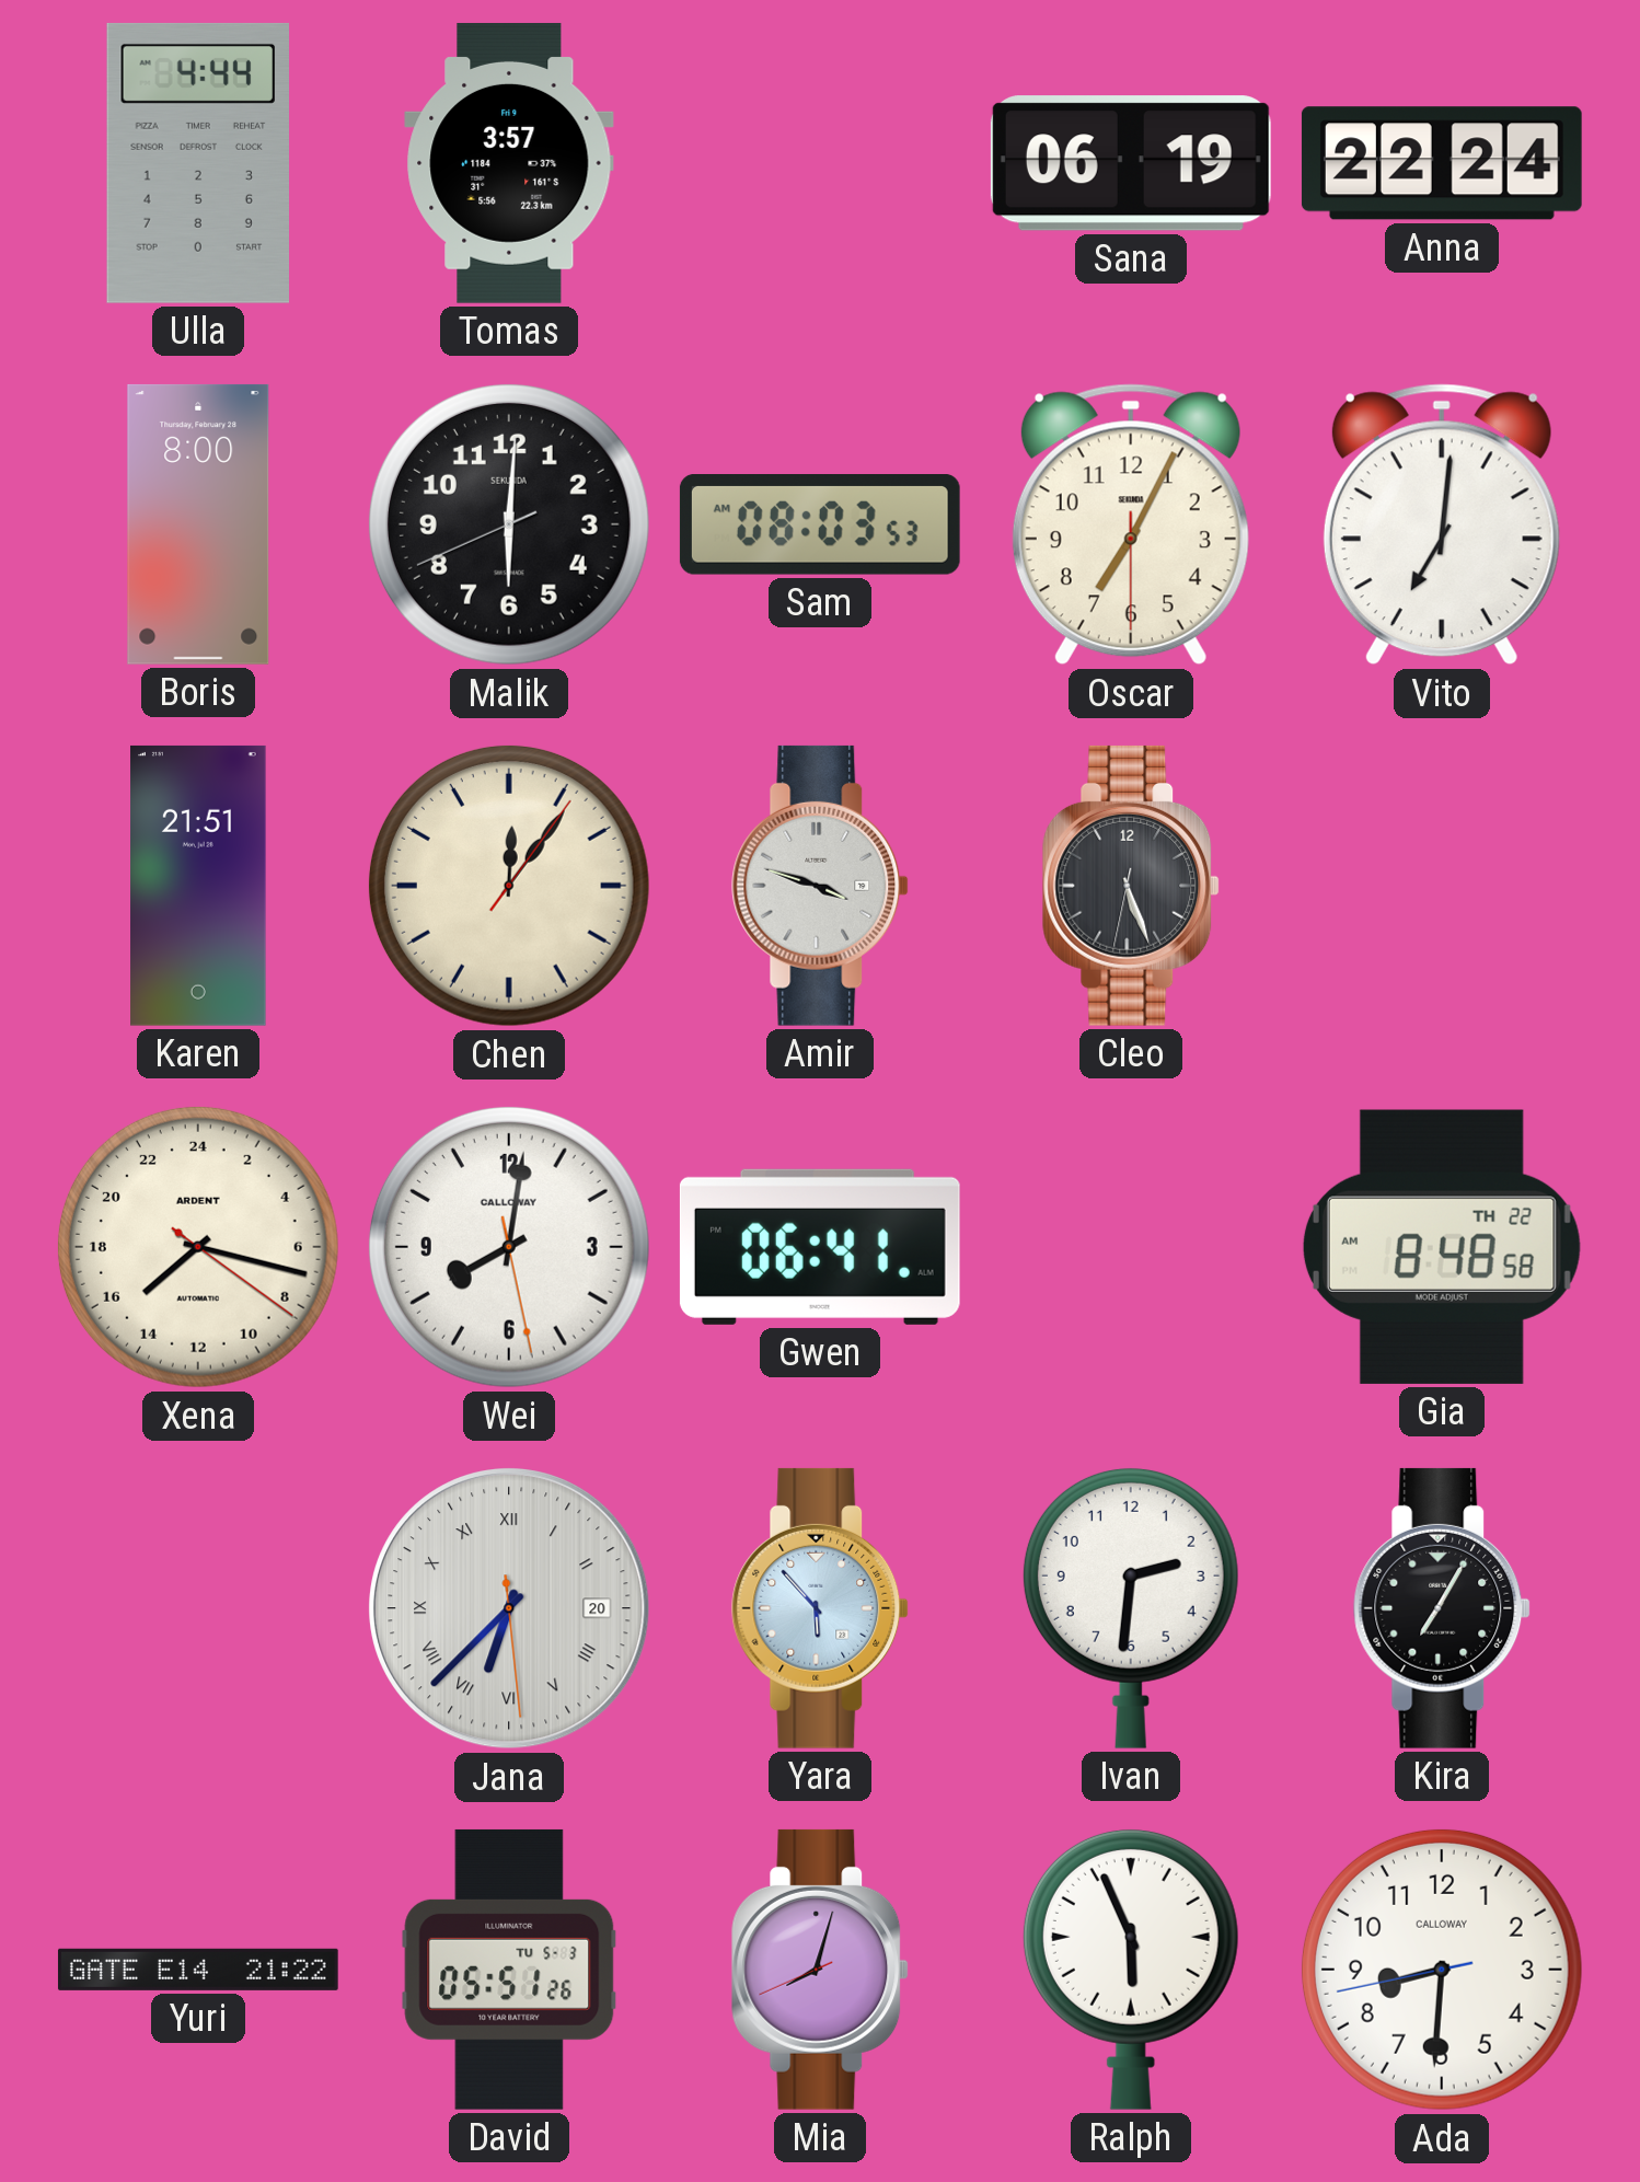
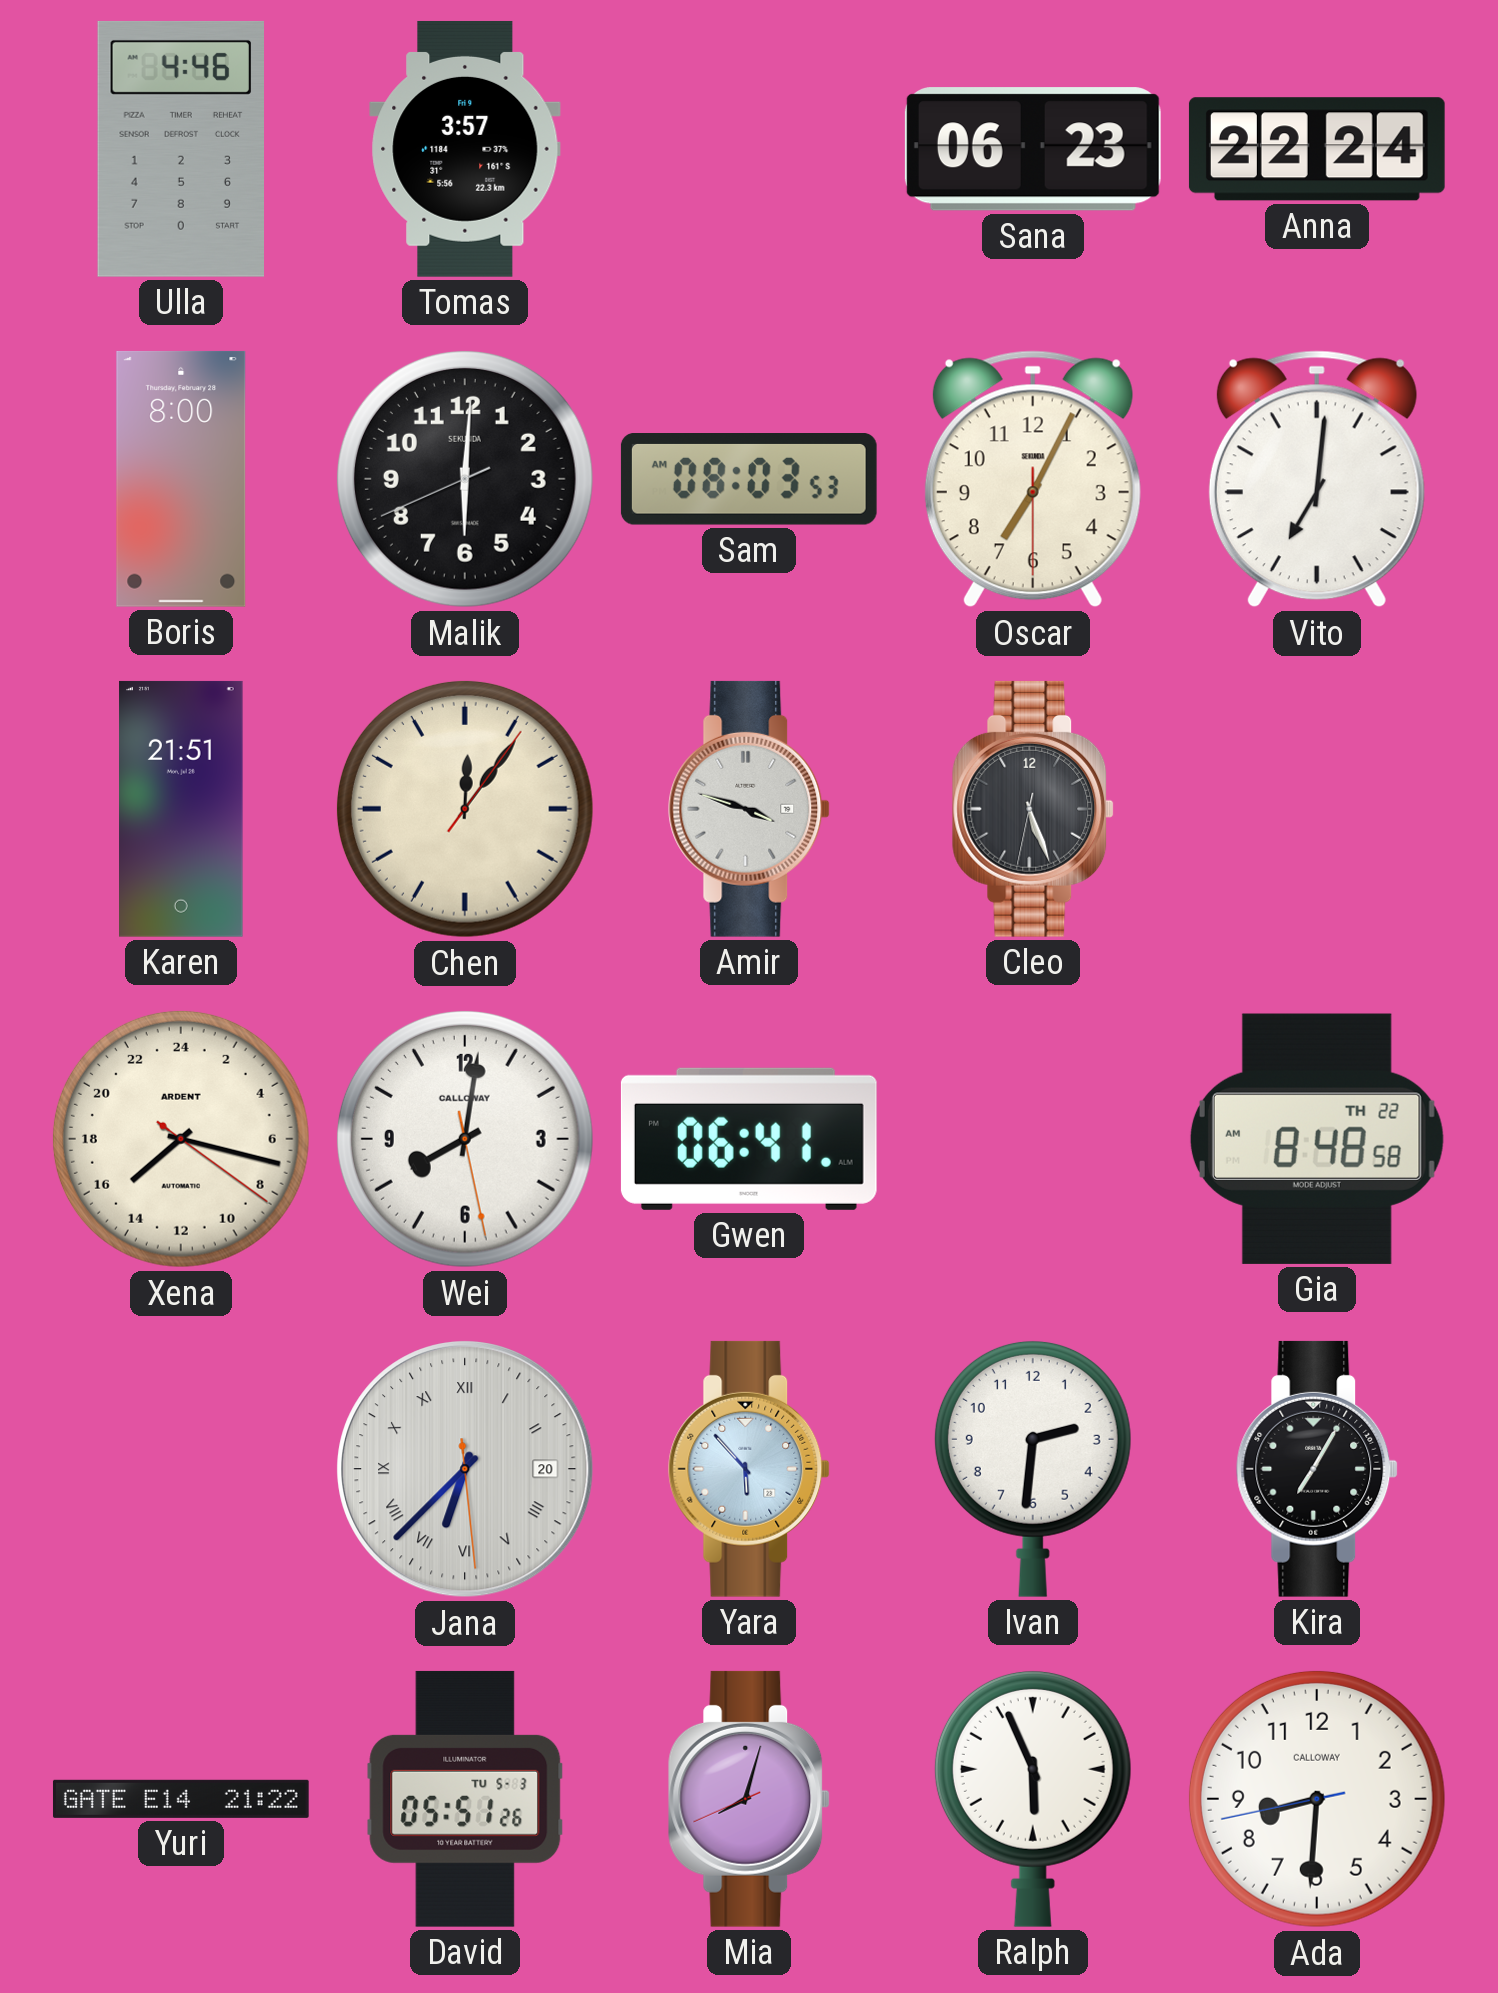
Ulla: 4:44 -> 4:46
Sana: 06:19 -> 06:23
